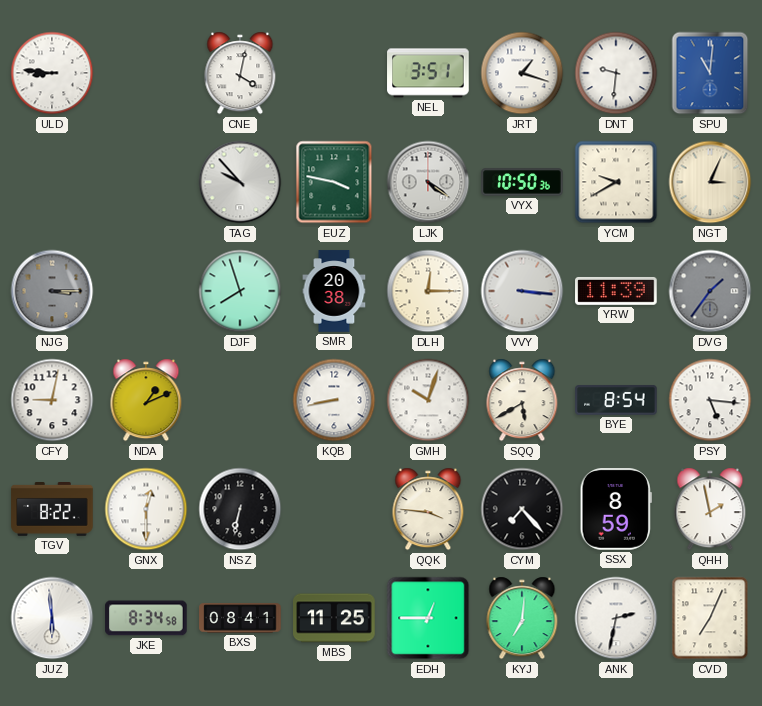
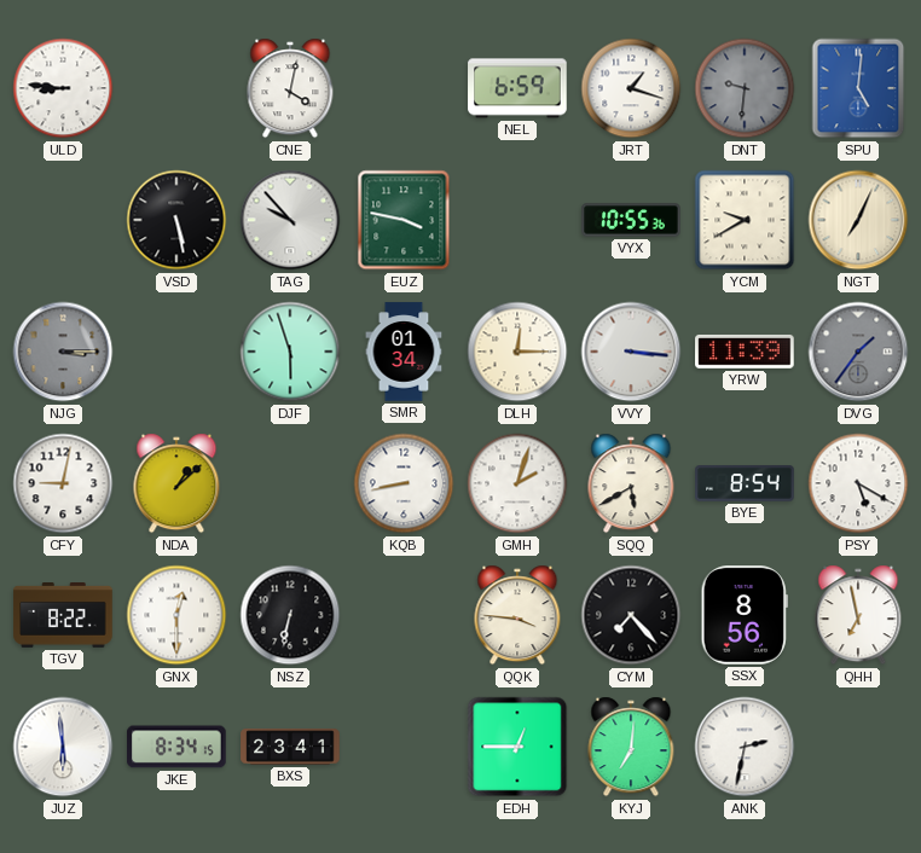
NEL: 3:51 -> 6:59
DNT dial: white -> grey
SPU: 11:01 -> 5:01
VSD: none -> 5:28
LJK: 4:21 -> none
VYX: 10:50 -> 10:55
NGT: 3:04 -> 7:04
DJF: 7:57 -> 5:57
SMR: 20:38 -> 01:34
NDA: 1:11 -> 1:08
GMH: 10:03 -> 2:03
PSY: 5:16 -> 5:20
SSX: 8:59 -> 8:56
QHH: 1:58 -> 6:58
JKE: 8:34:58 -> 8:34:15
BXS: 08:41 -> 23:41
MBS: 11:25 -> none
CVD: 7:04 -> none
